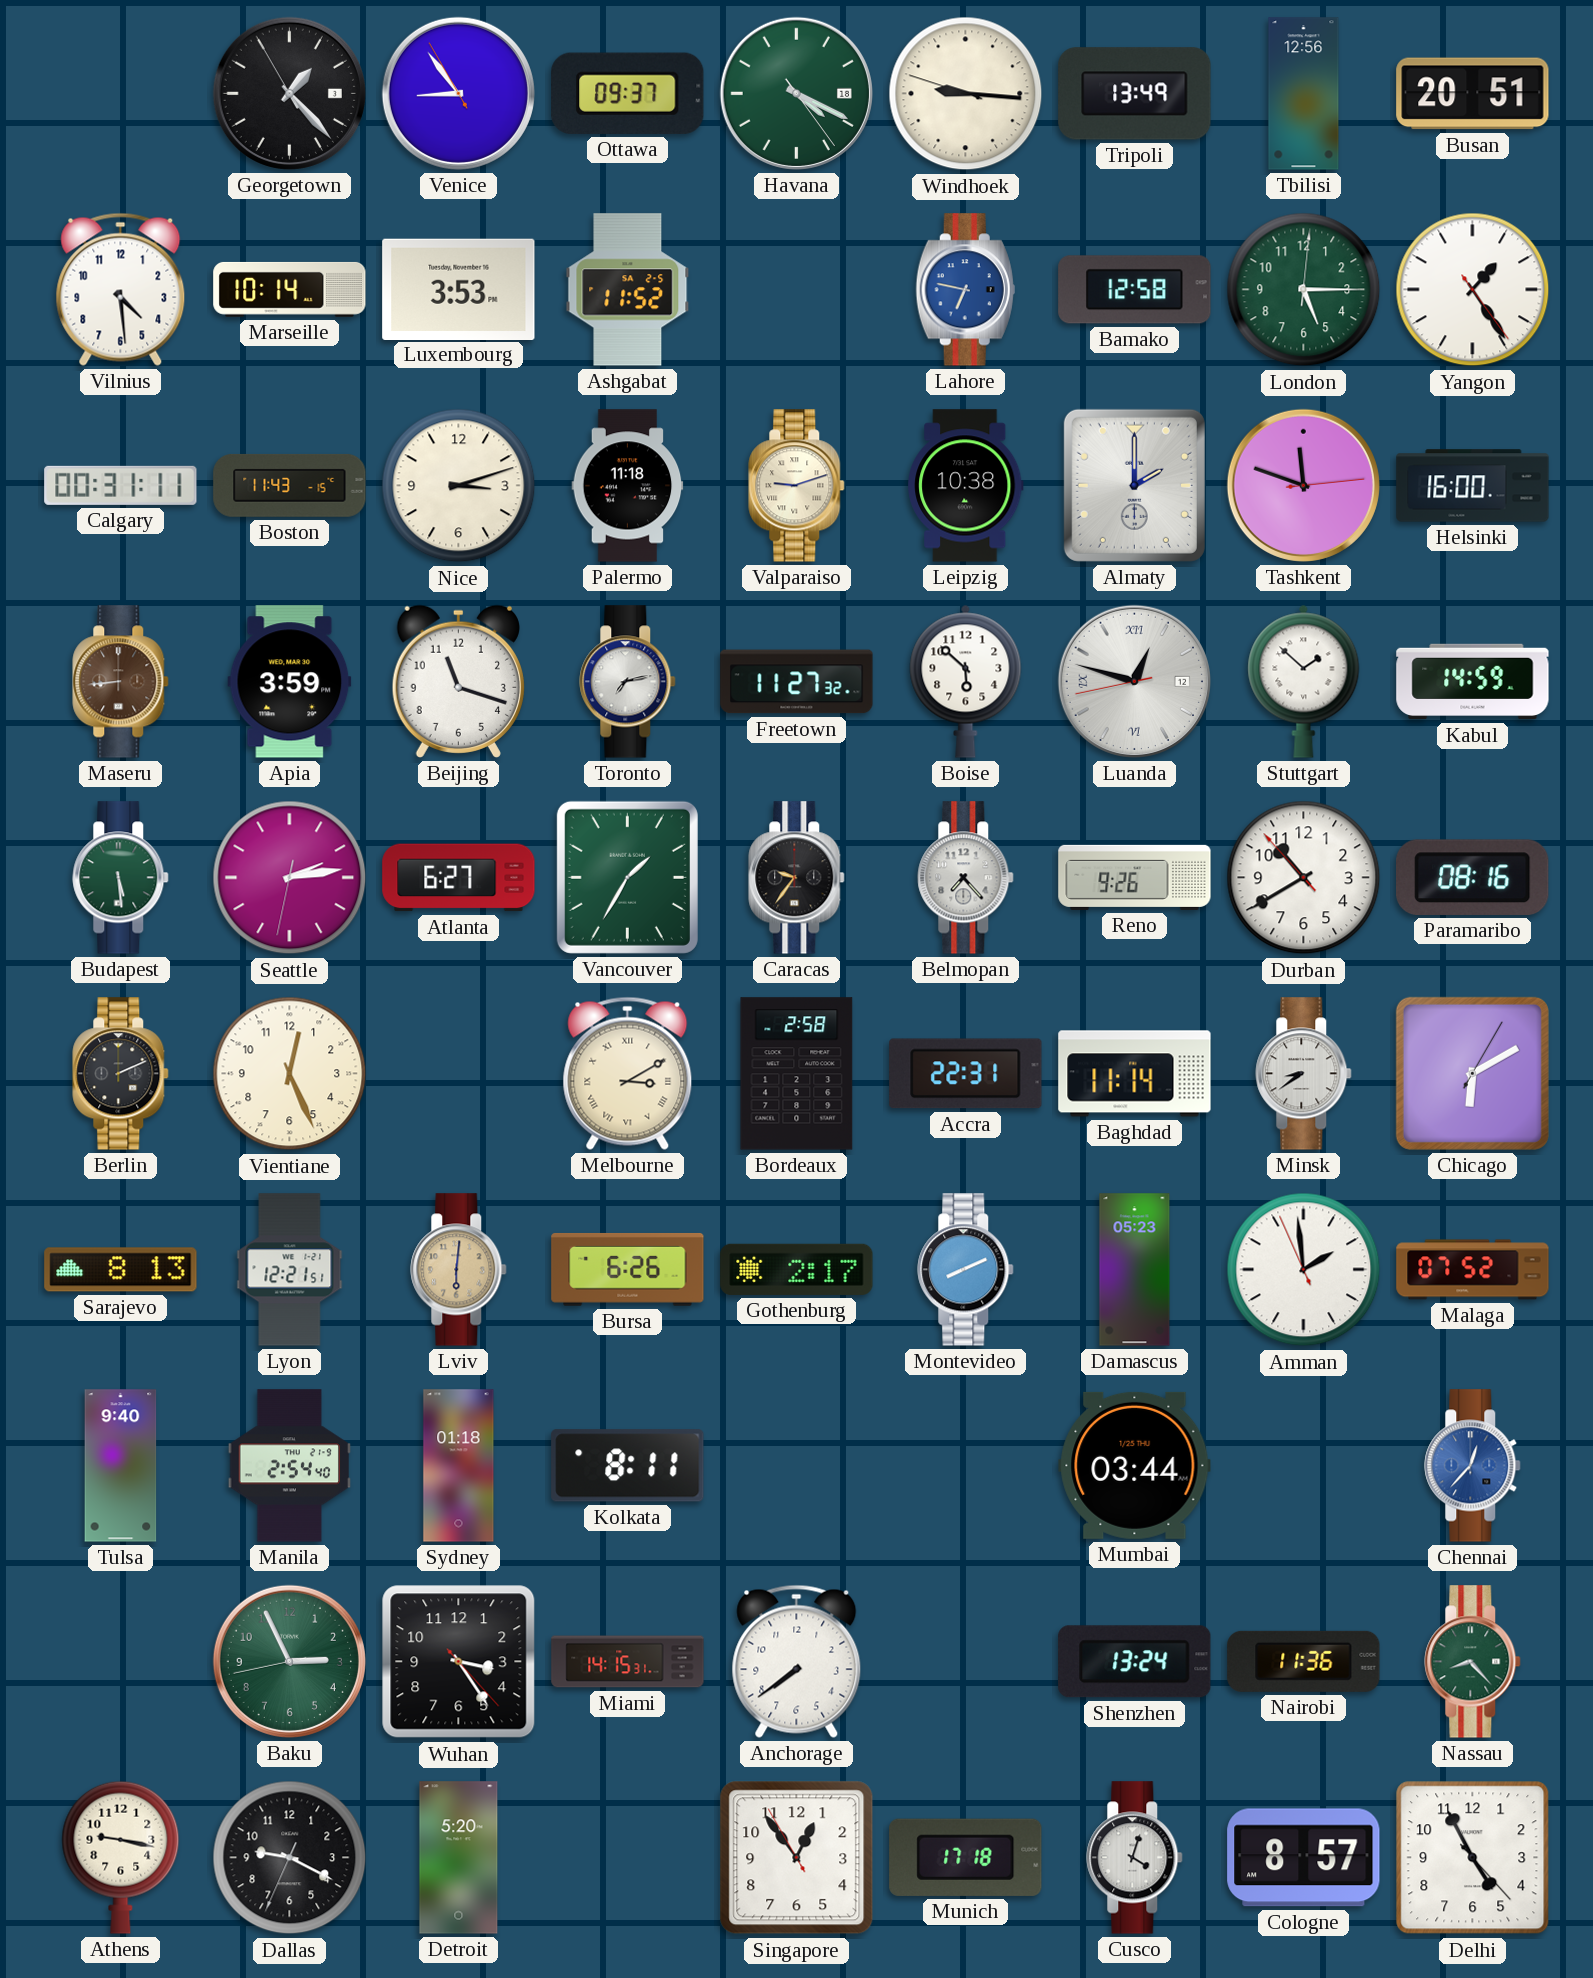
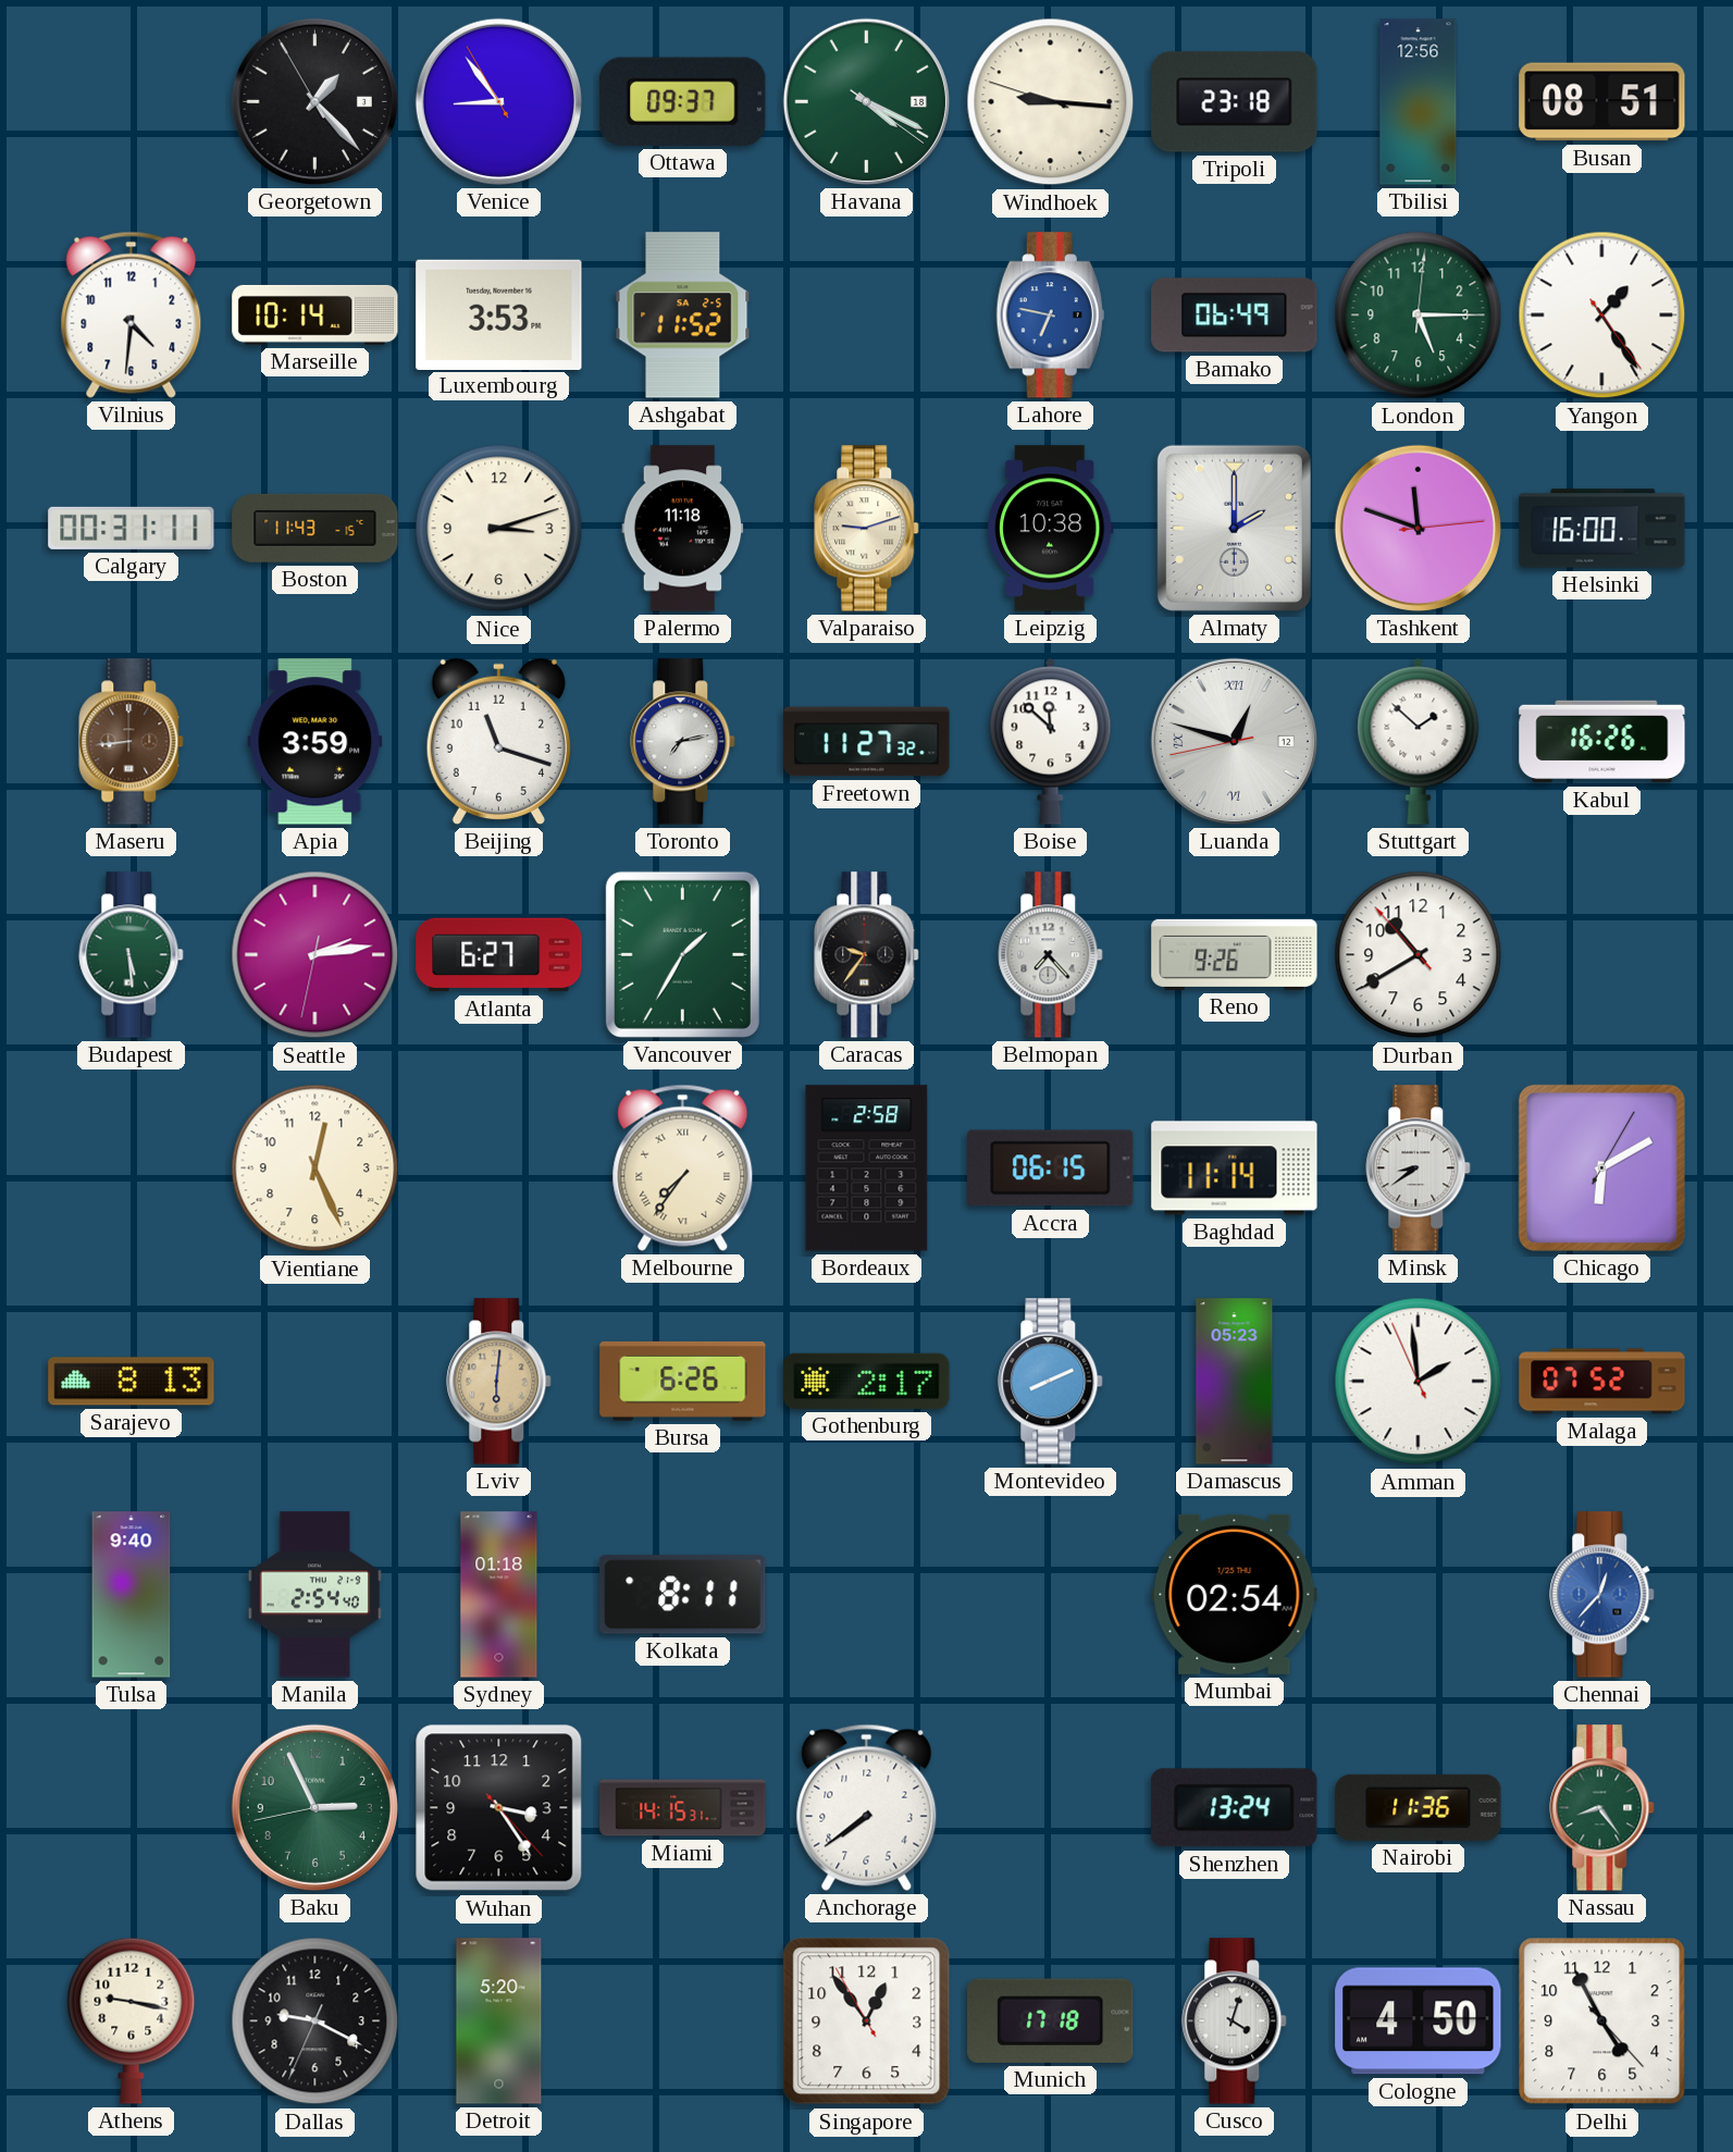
Havana: 4:19:24 -> 4:19:21
Tripoli: 13:49 -> 23:18
Busan: 20:51 -> 08:51
Vilnius: 4:29 -> 4:31
Bamako: 12:58 -> 06:49
Boise: 5:52 -> 11:52
Kabul: 14:59 -> 16:26
Paramaribo: 08:16 -> none
Berlin: 2:11 -> none
Melbourne: 3:10 -> 7:36
Accra: 22:31 -> 06:15
Lyon: 12:21 -> none
Mumbai: 03:44 -> 02:54
Nassau: 8:23 -> 8:24
Cologne: 8:57 -> 4:50
